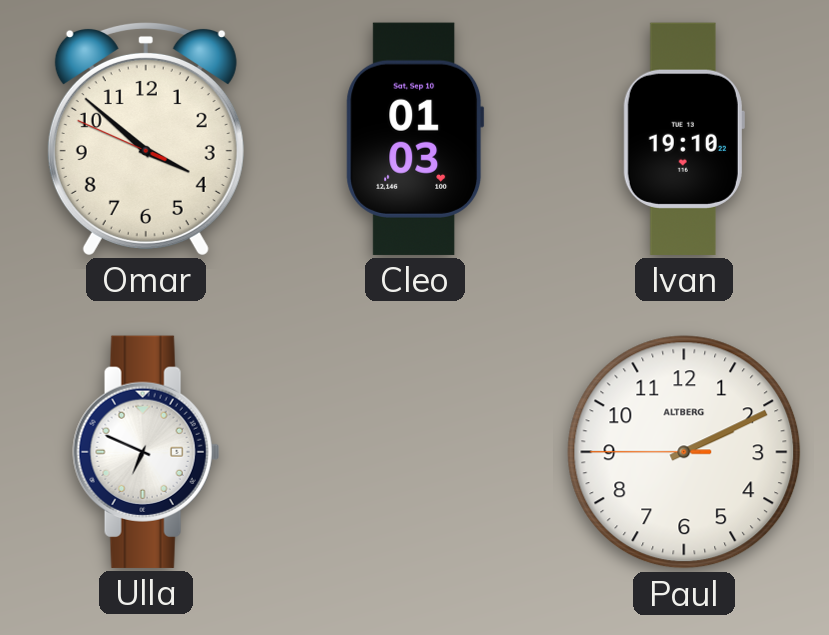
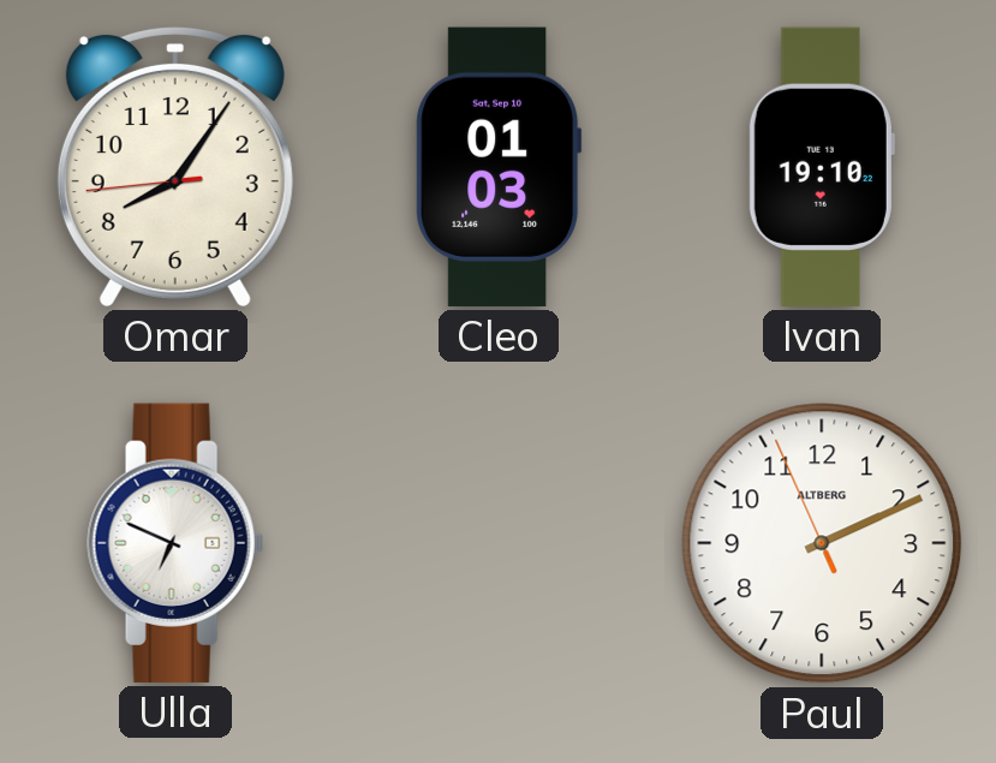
Omar: 3:51 -> 8:05
Paul: 2:10:45 -> 2:10:56
